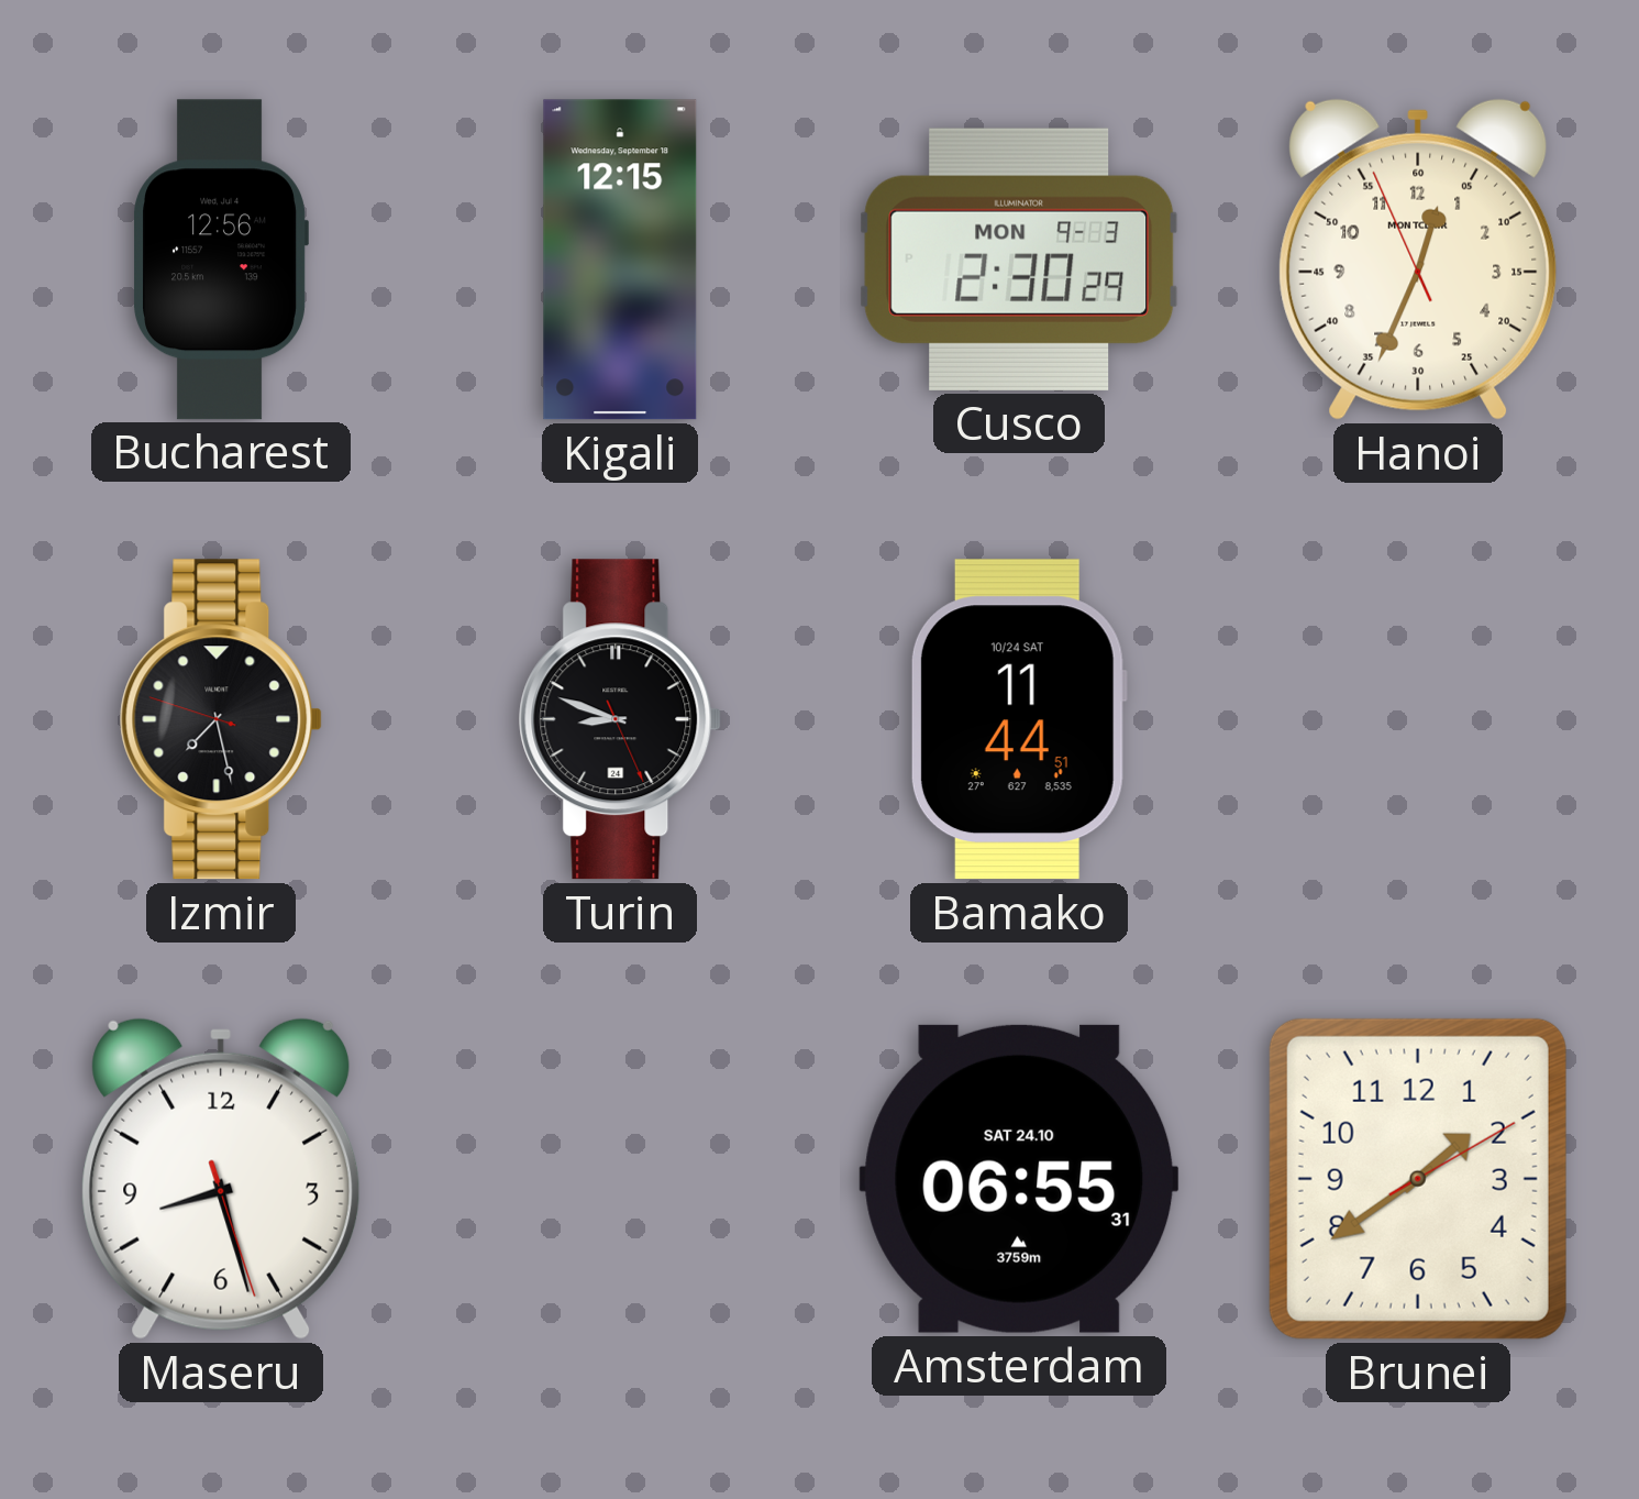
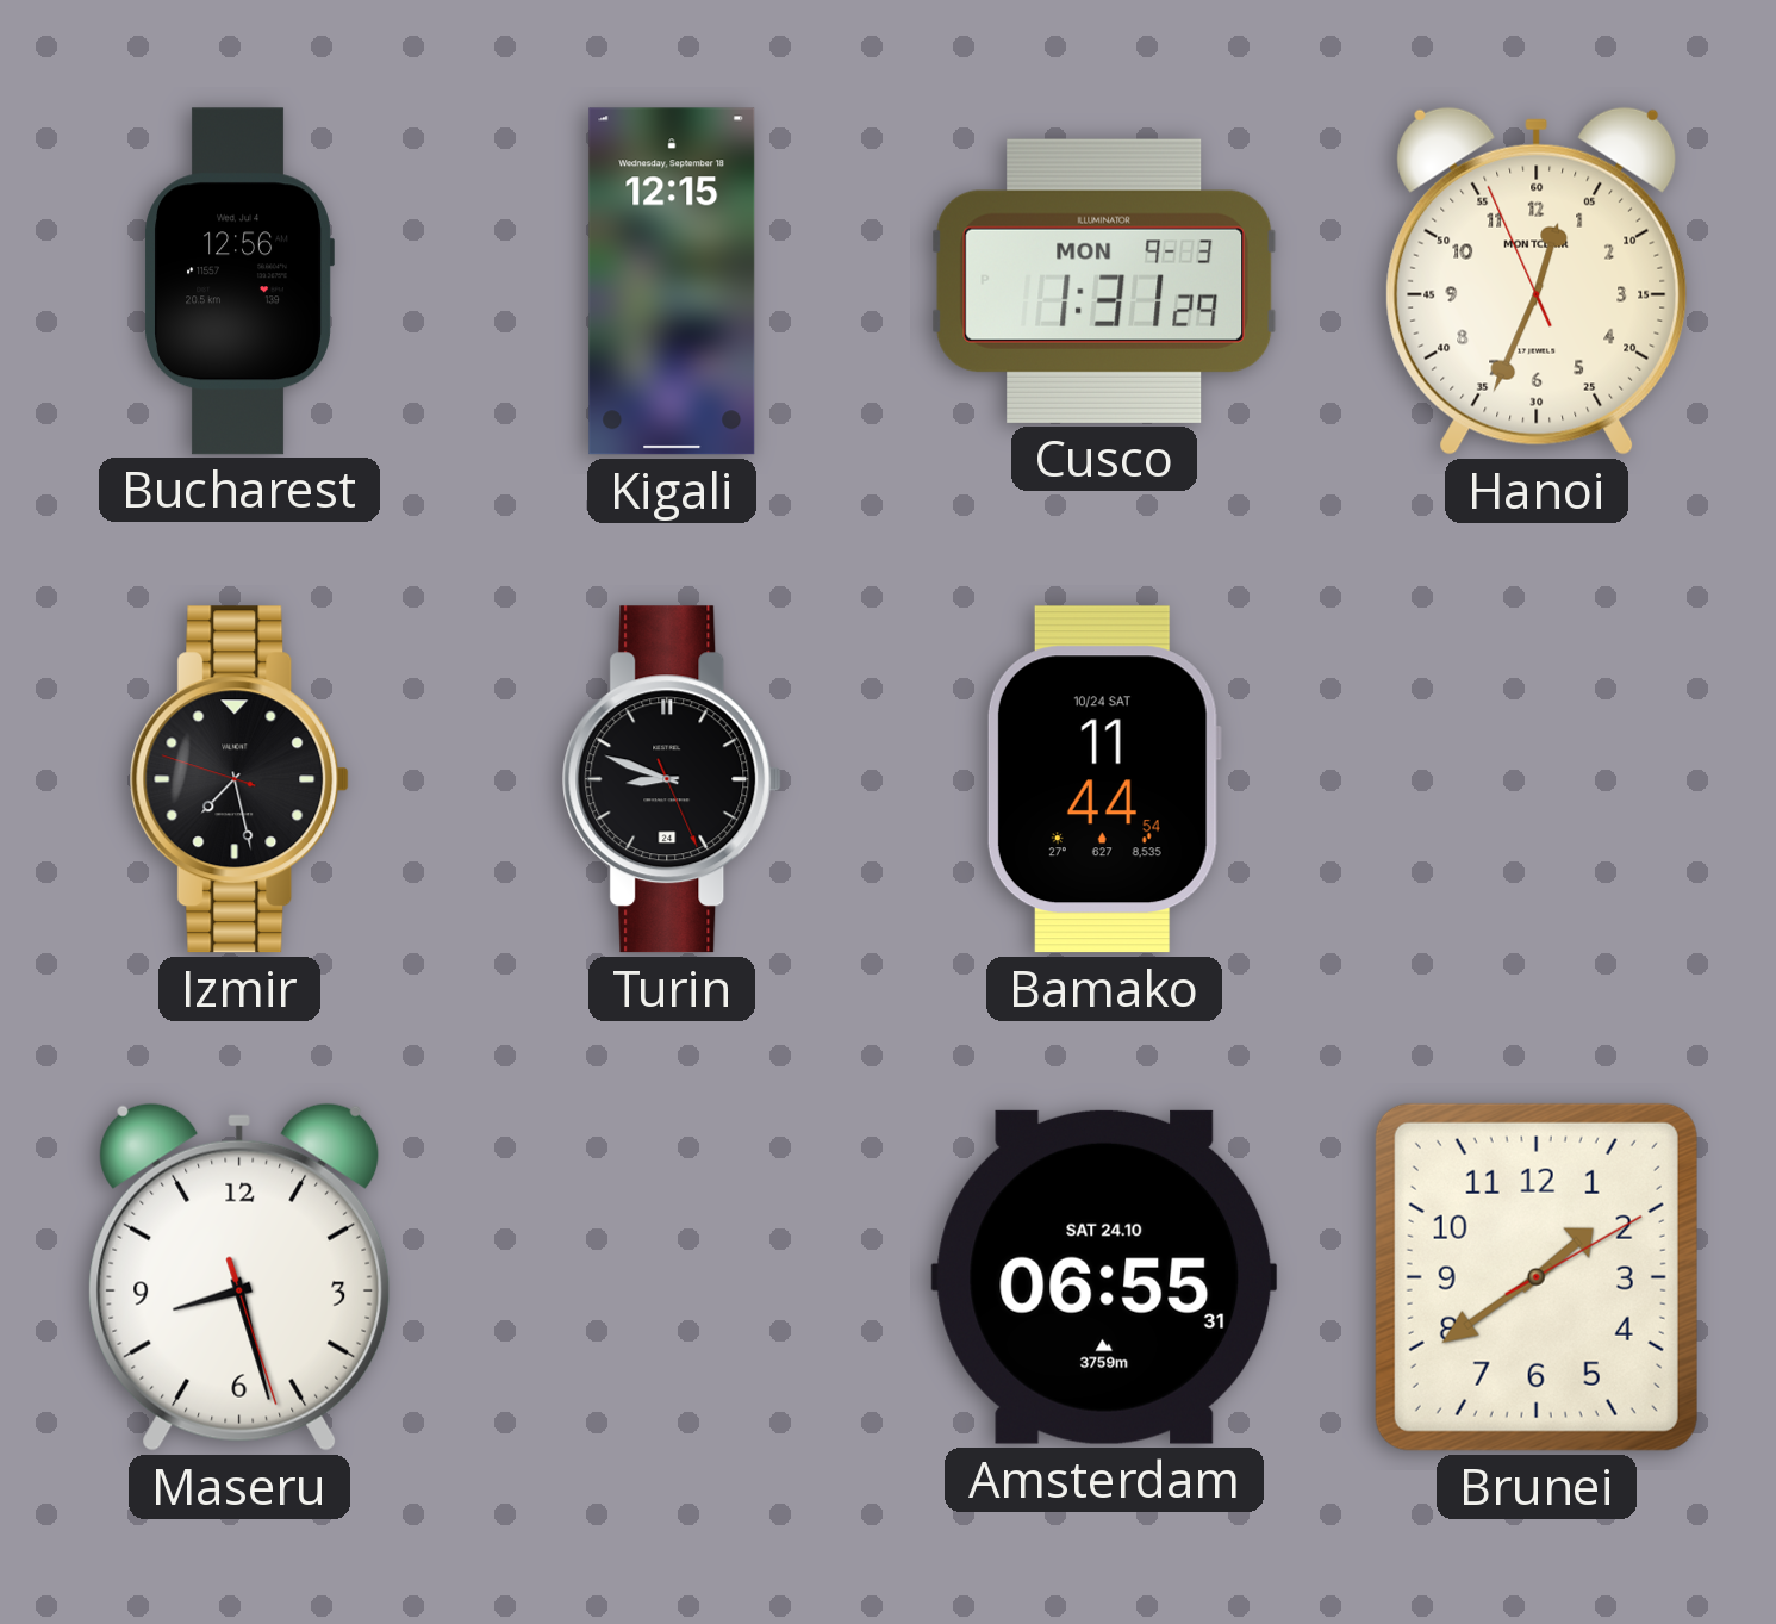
Cusco: 2:30 -> 1:31
Bamako: 11:44:51 -> 11:44:54
